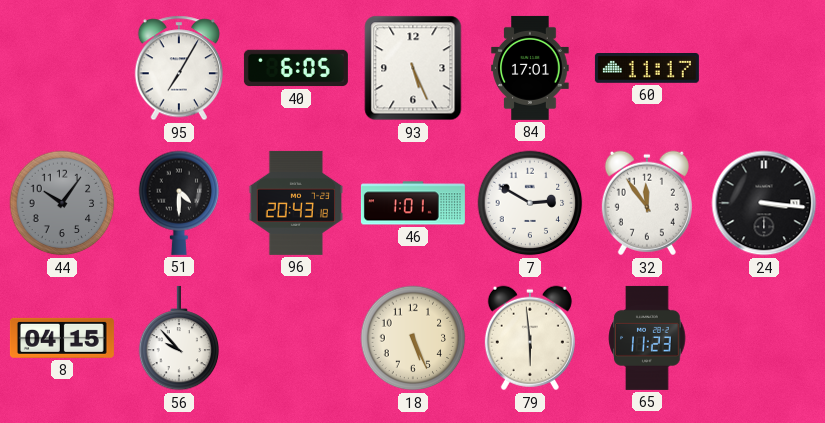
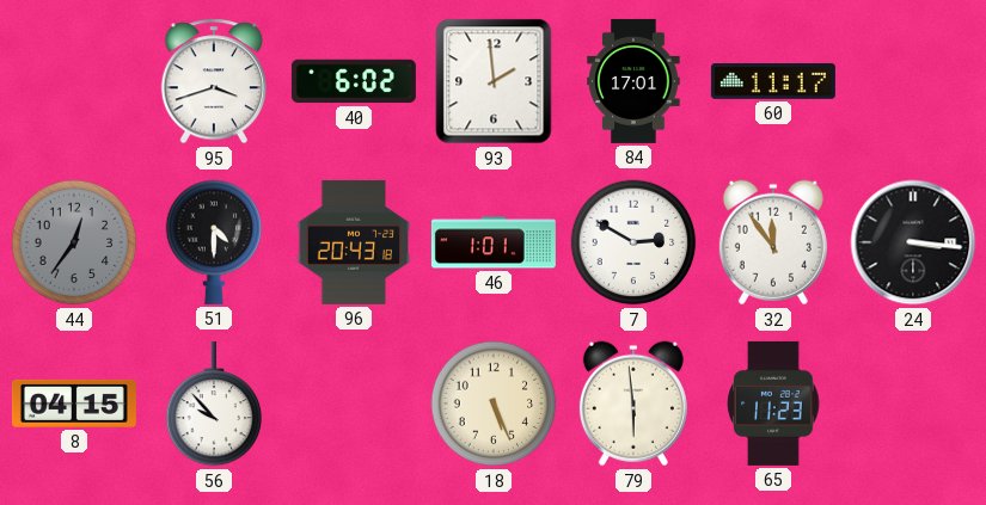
95: 7:05 -> 3:42
40: 6:05 -> 6:02
93: 5:26 -> 1:59
44: 10:06 -> 12:36
